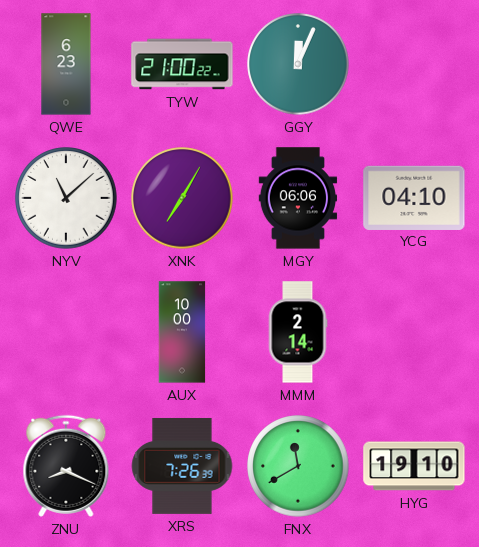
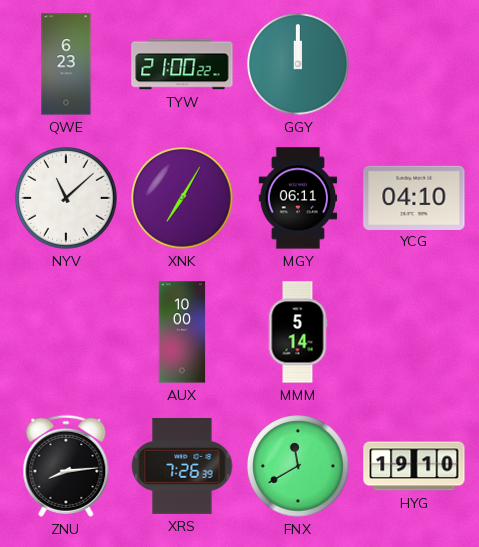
GGY: 12:04 -> 12:00
MGY: 06:06 -> 06:11
MMM: 2:14 -> 5:14
ZNU: 8:19 -> 8:14
